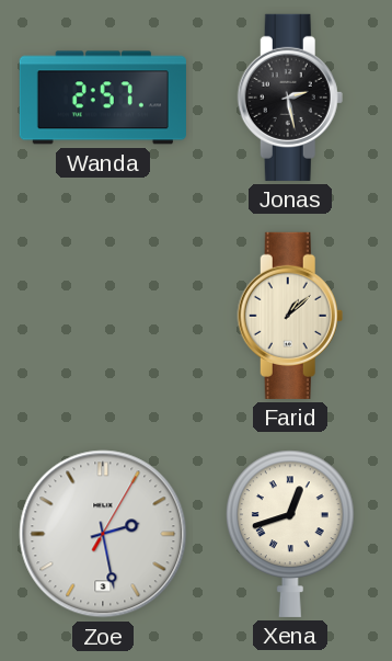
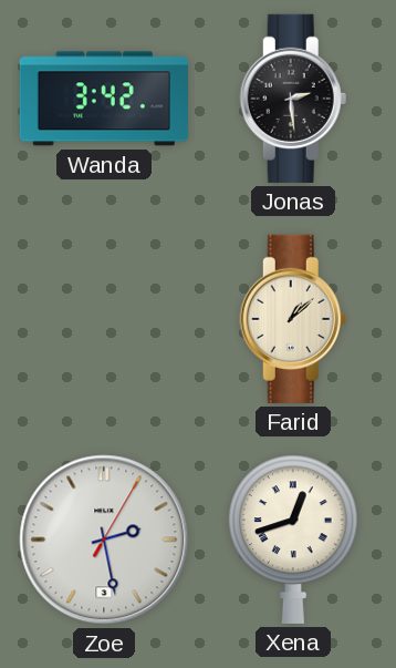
Wanda: 2:57 -> 3:42
Jonas: 2:28 -> 2:29
